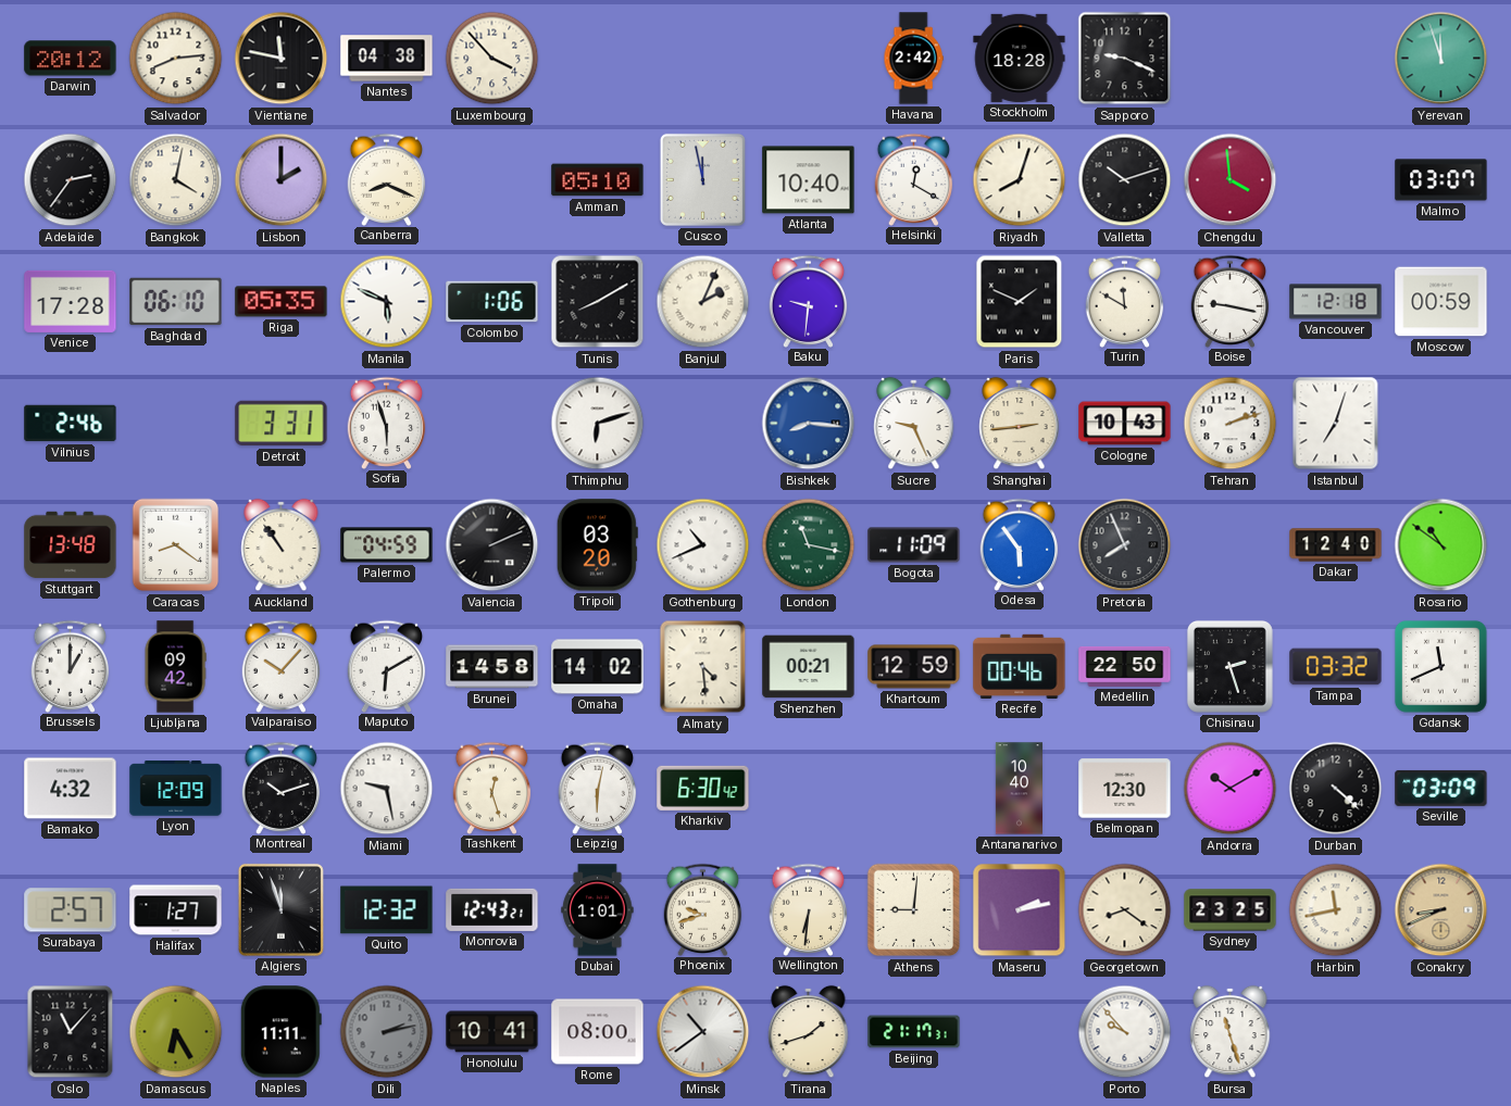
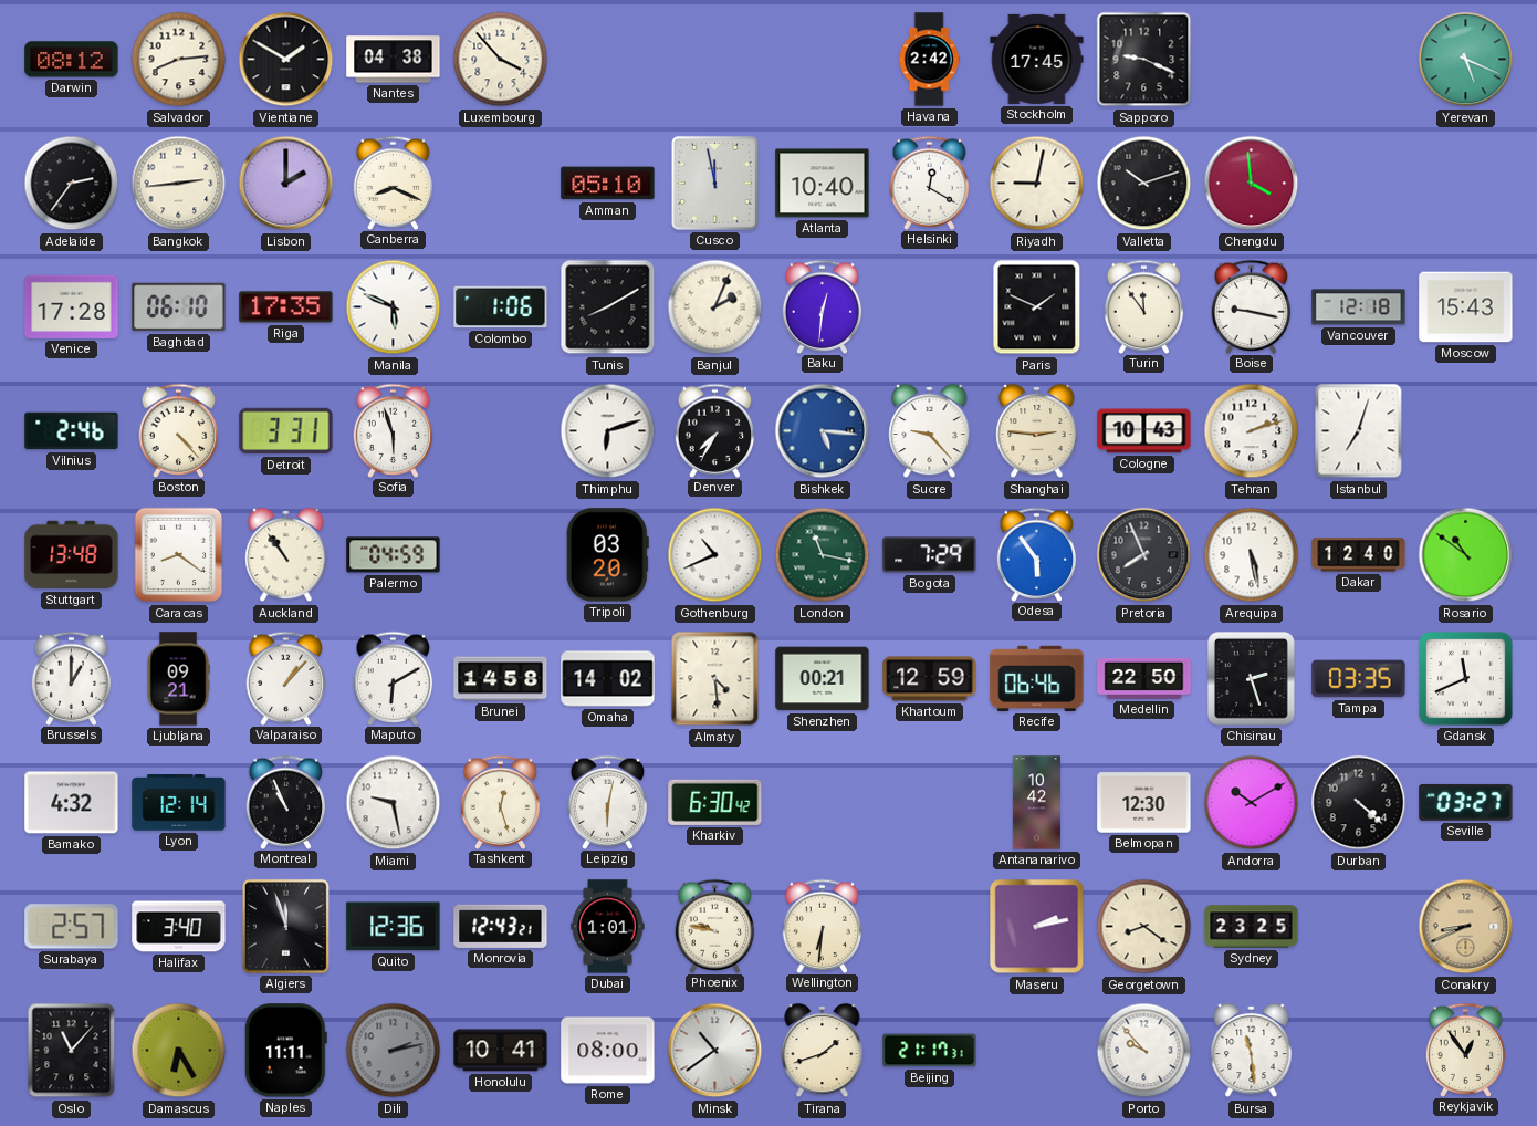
Darwin: 20:12 -> 08:12
Vientiane: 11:47 -> 1:50
Stockholm: 18:28 -> 17:45
Yerevan: 11:57 -> 5:19
Bangkok: 4:02 -> 2:44
Riyadh: 8:03 -> 9:02
Malmo: 03:07 -> none
Riga: 05:35 -> 17:35
Baku: 9:31 -> 12:31
Turin: 11:50 -> 11:54
Moscow: 00:59 -> 15:43
Boston: none -> 4:23
Denver: none -> 7:35
Bishkek: 8:16 -> 5:16
Sucre: 9:26 -> 9:23
Shanghai: 2:44 -> 2:46
Valencia: 2:11 -> none
Bogota: 11:09 -> 7:29
Arequipa: none -> 5:28
Ljubljana: 09:42 -> 09:21
Valparaiso: 10:07 -> 1:07
Recife: 00:46 -> 06:46
Tampa: 03:32 -> 03:35
Lyon: 12:09 -> 12:14
Montreal: 10:12 -> 10:56
Antananarivo: 10:40 -> 10:42
Seville: 03:09 -> 03:27
Halifax: 1:27 -> 3:40
Quito: 12:32 -> 12:36
Phoenix: 9:42 -> 9:47
Athens: 9:01 -> none
Harbin: 11:43 -> none
Bursa: 11:27 -> 11:29
Reykjavik: none -> 12:54
